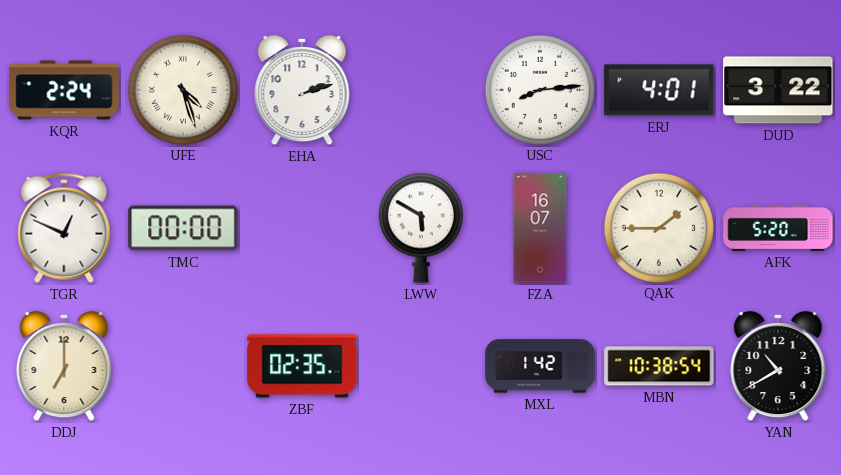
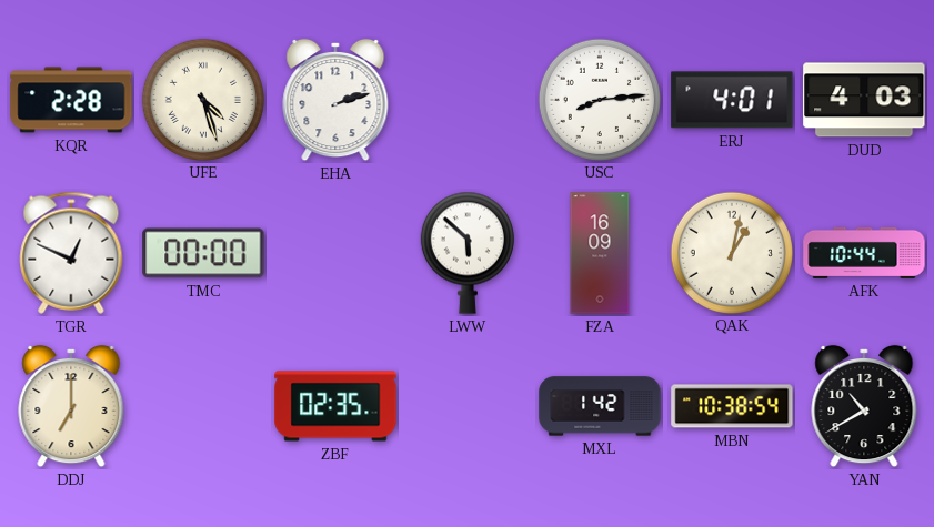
KQR: 2:24 -> 2:28
DUD: 3:22 -> 4:03
LWW: 5:50 -> 5:52
FZA: 16:07 -> 16:09
QAK: 1:45 -> 1:02
AFK: 5:20 -> 10:44
